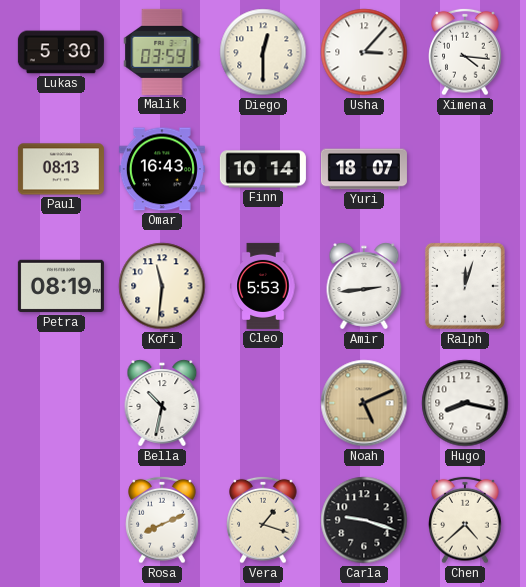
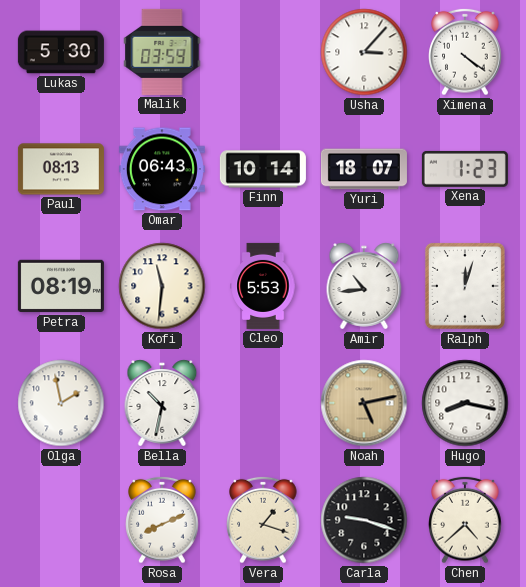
Diego: 12:30 -> none
Ximena: 4:16 -> 4:21
Omar: 16:43 -> 06:43
Xena: none -> 1:23
Amir: 2:44 -> 10:44
Olga: none -> 1:58
Noah: 5:11 -> 5:13
